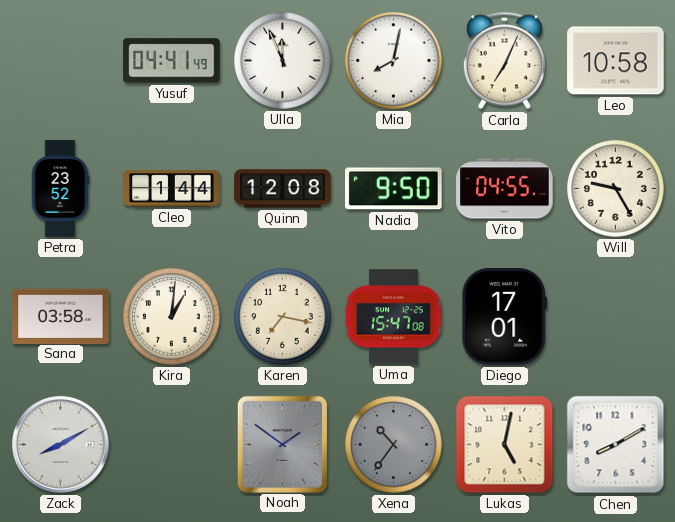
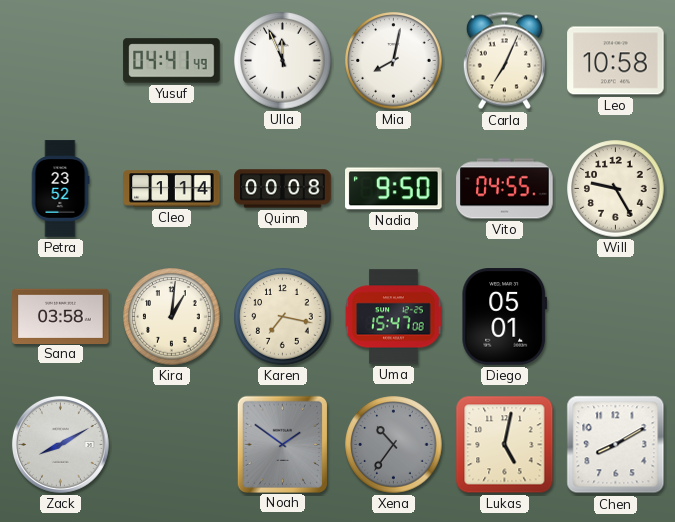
Cleo: 1:44 -> 1:14
Quinn: 12:08 -> 00:08
Diego: 17:01 -> 05:01
